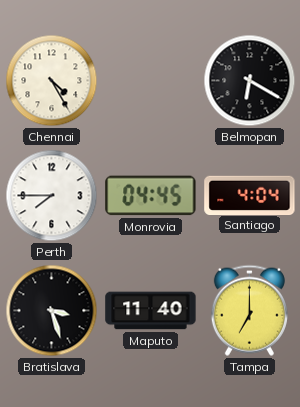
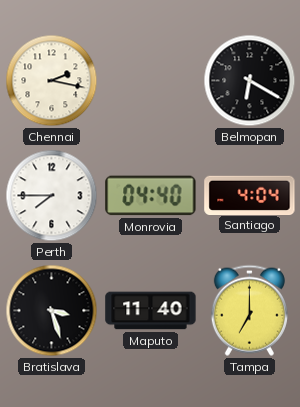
Chennai: 4:25 -> 2:17
Monrovia: 04:45 -> 04:40
